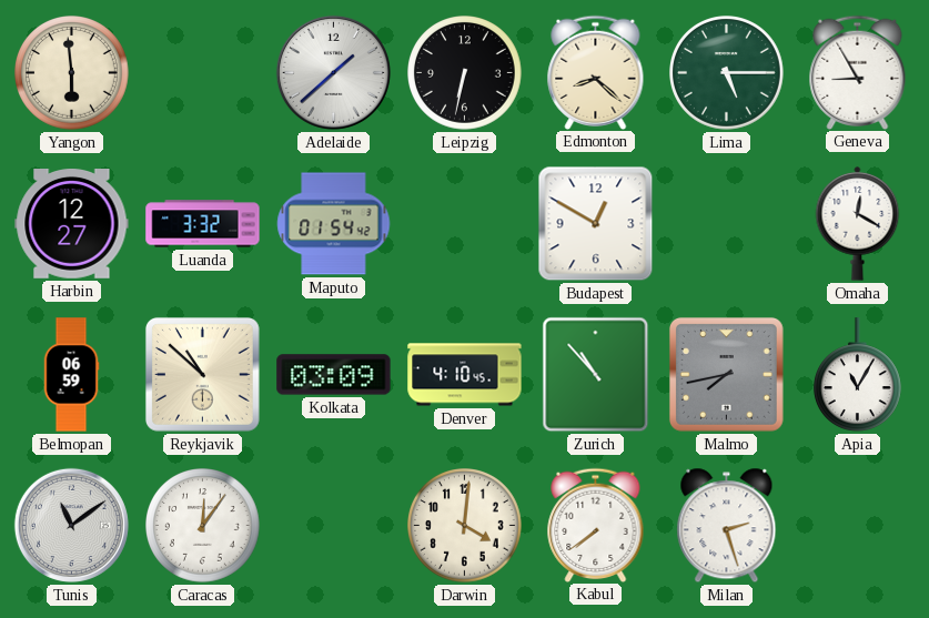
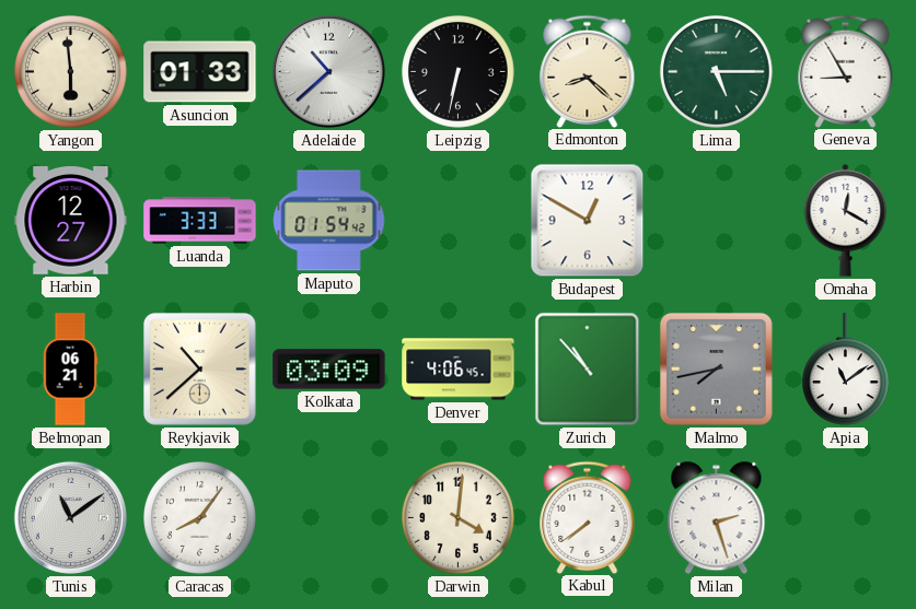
Asuncion: none -> 01:33
Adelaide: 1:38 -> 10:38
Luanda: 3:32 -> 3:33
Belmopan: 06:59 -> 06:21
Reykjavik: 10:52 -> 10:38
Denver: 4:10 -> 4:06
Apia: 11:05 -> 11:09
Caracas: 12:06 -> 8:06
